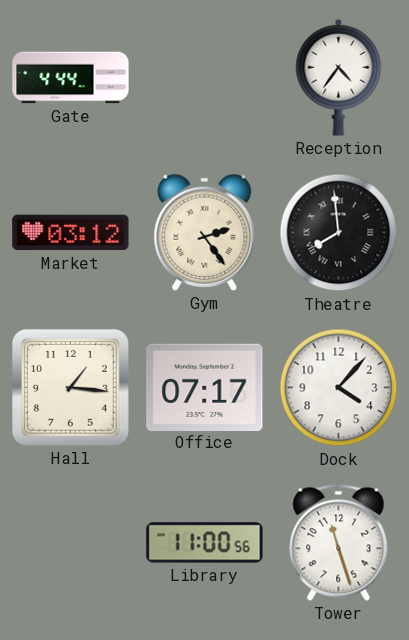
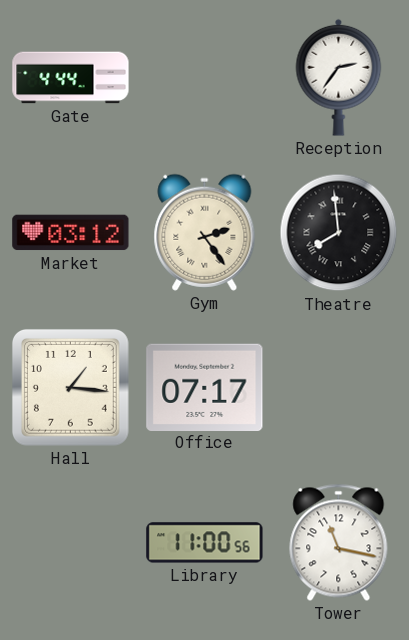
Reception: 4:36 -> 2:36
Dock: 4:07 -> none
Tower: 11:27 -> 11:17
